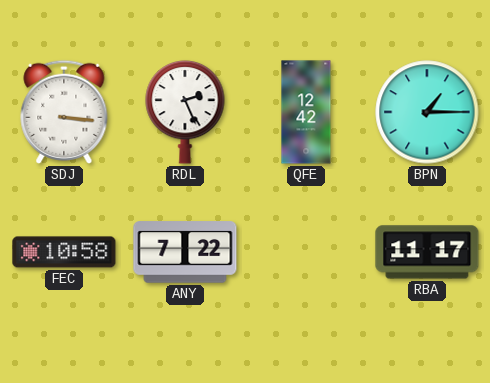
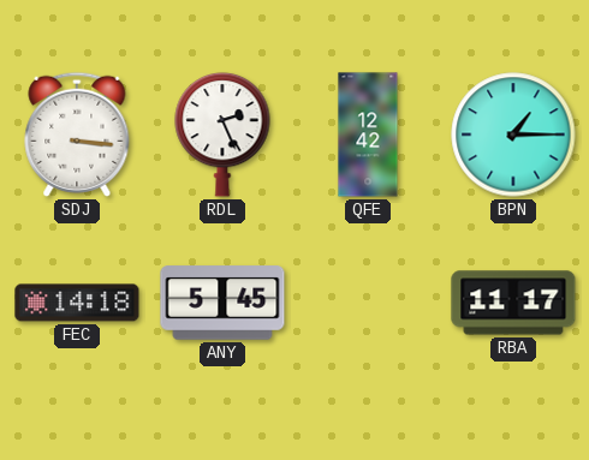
FEC: 10:58 -> 14:18
ANY: 7:22 -> 5:45
